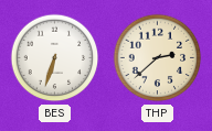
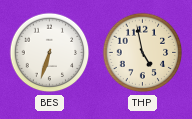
THP: 2:38 -> 4:58
